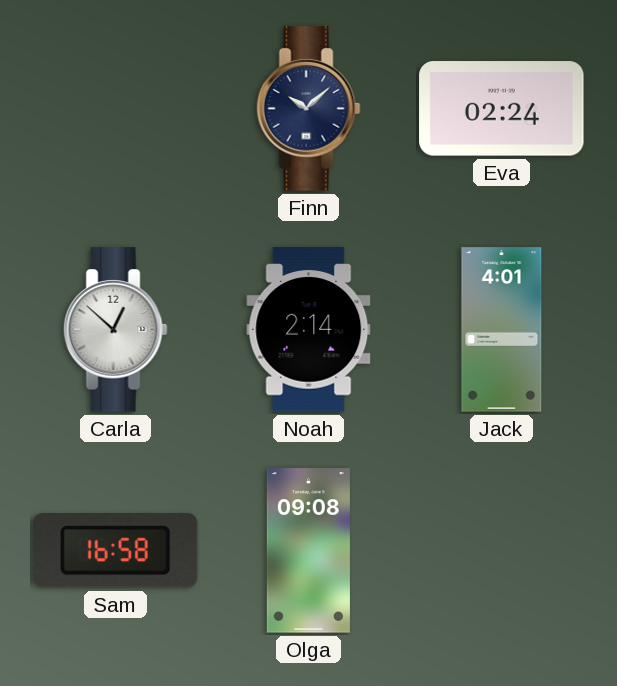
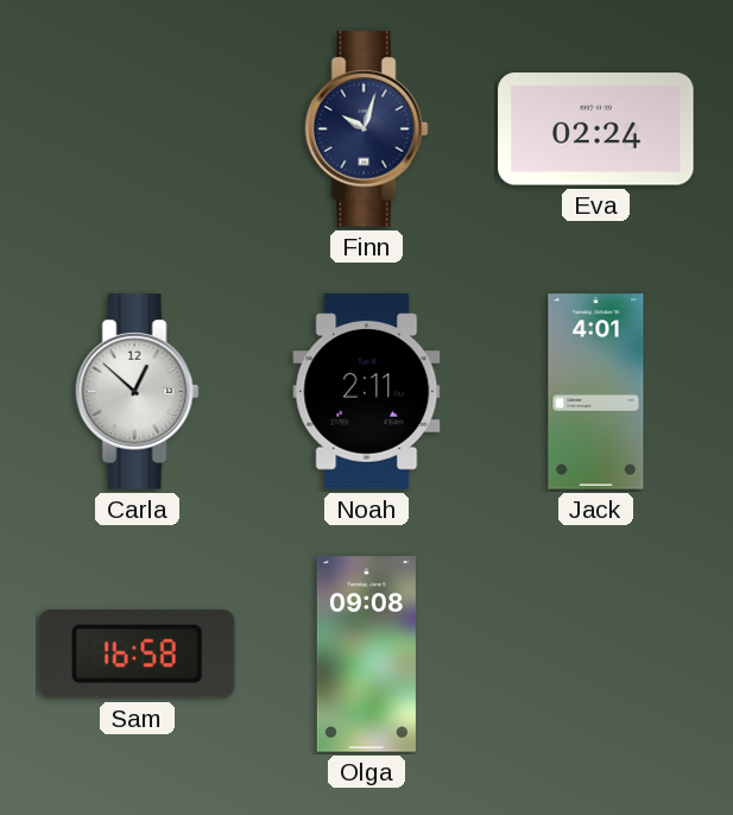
Finn: 10:08 -> 10:03
Noah: 2:14 -> 2:11
